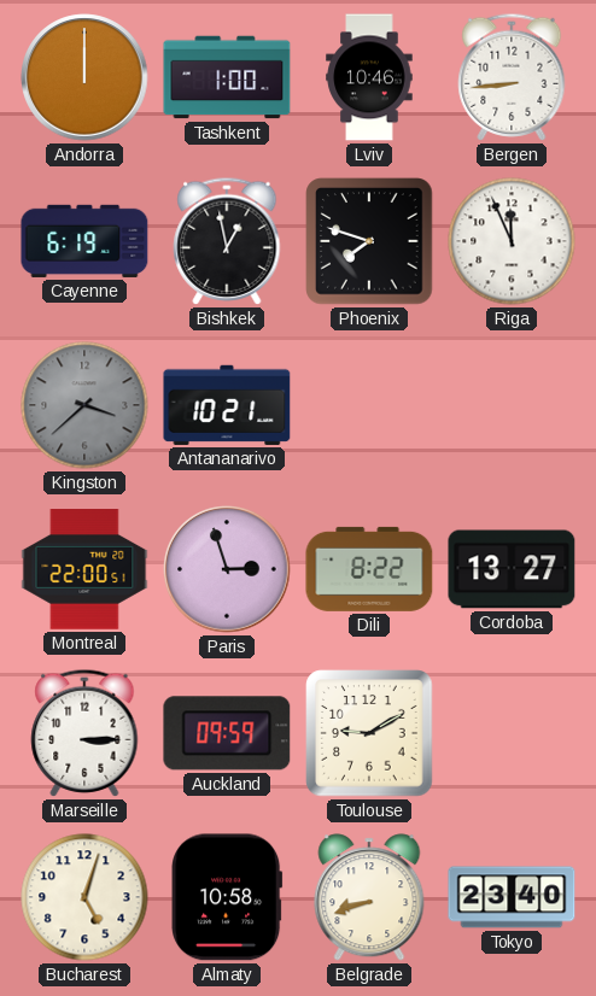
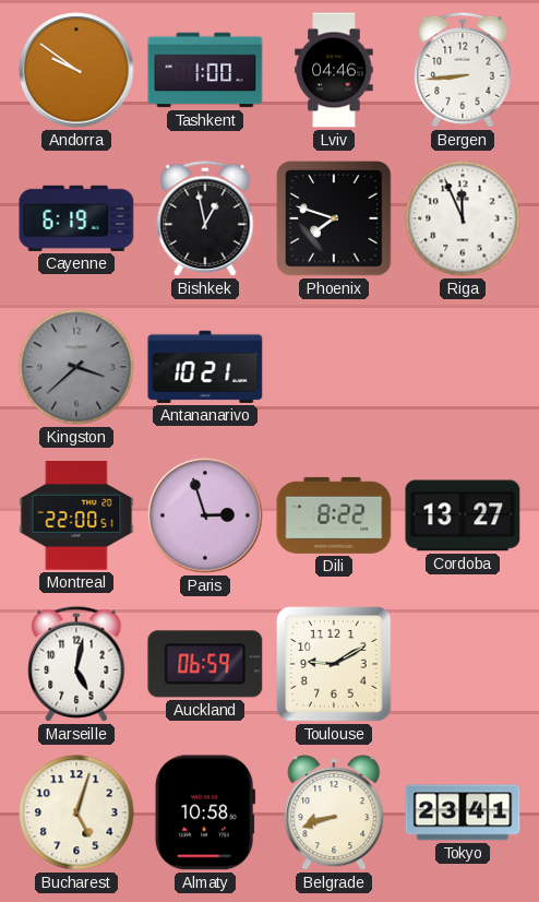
Andorra: 12:00 -> 9:51
Lviv: 10:46 -> 04:46
Marseille: 3:15 -> 5:02
Auckland: 09:59 -> 06:59
Tokyo: 23:40 -> 23:41
